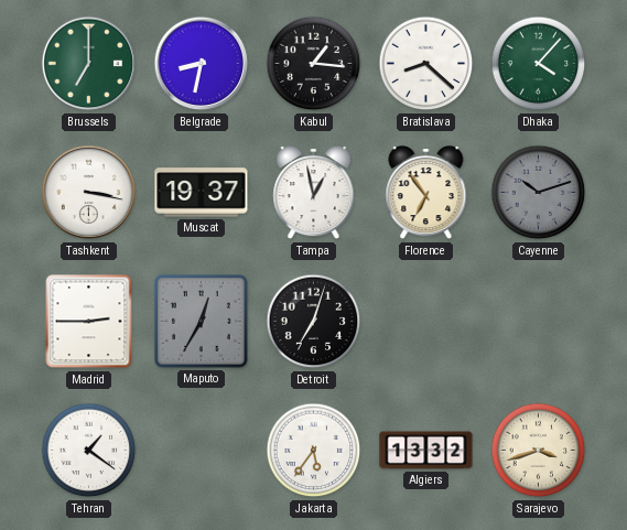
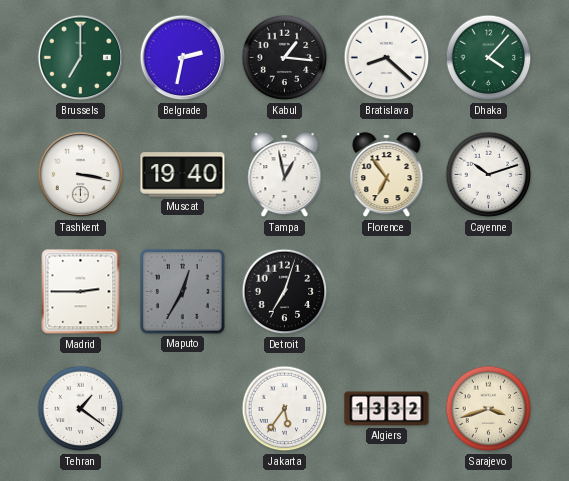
Belgrade: 8:32 -> 2:32
Muscat: 19:37 -> 19:40
Cayenne dial: grey -> white
